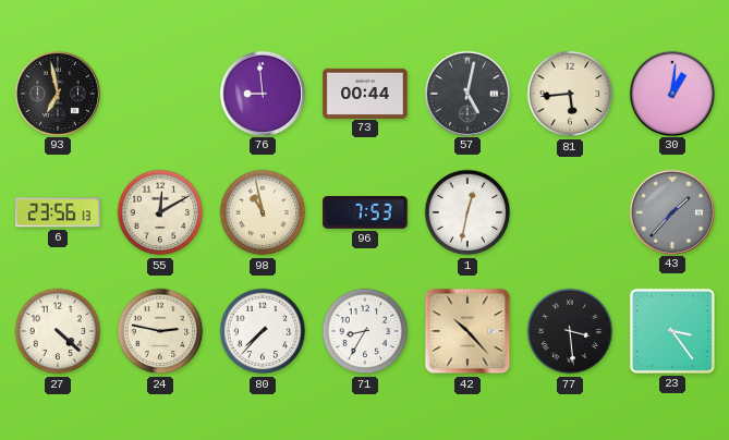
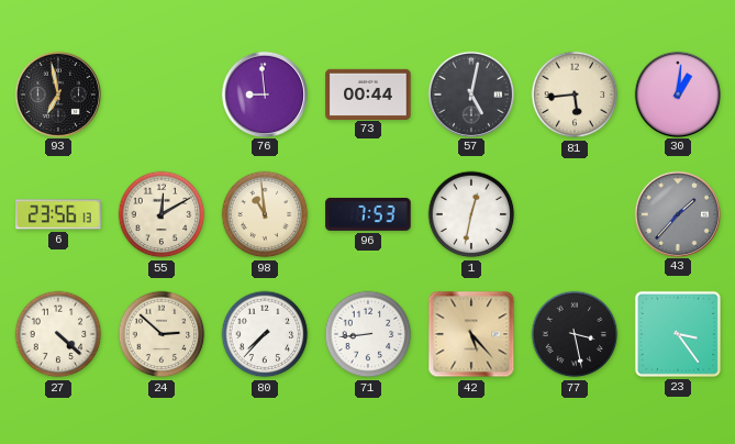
98: 10:58 -> 10:59
24: 2:47 -> 2:52
71: 8:35 -> 8:44
42: 10:23 -> 5:23
77: 3:29 -> 3:28
